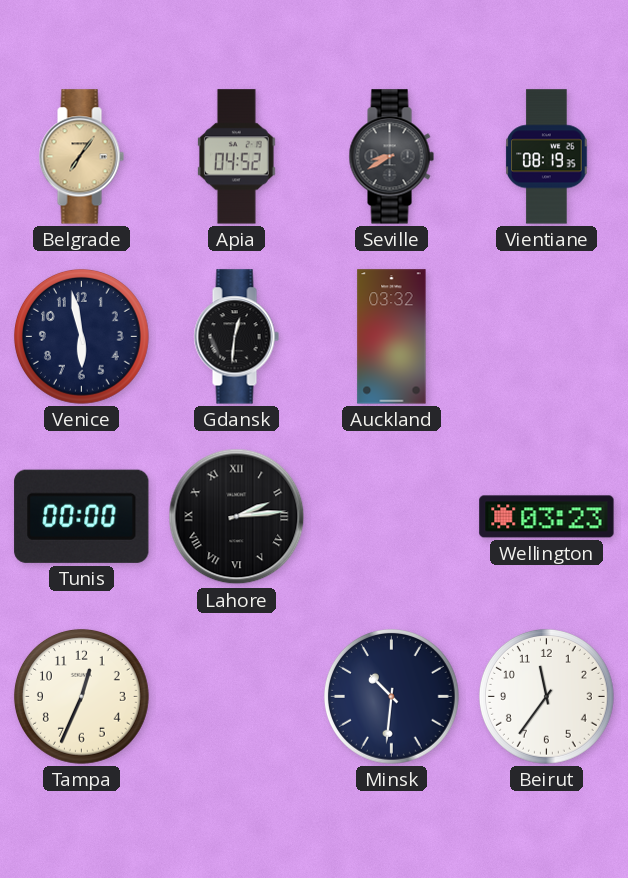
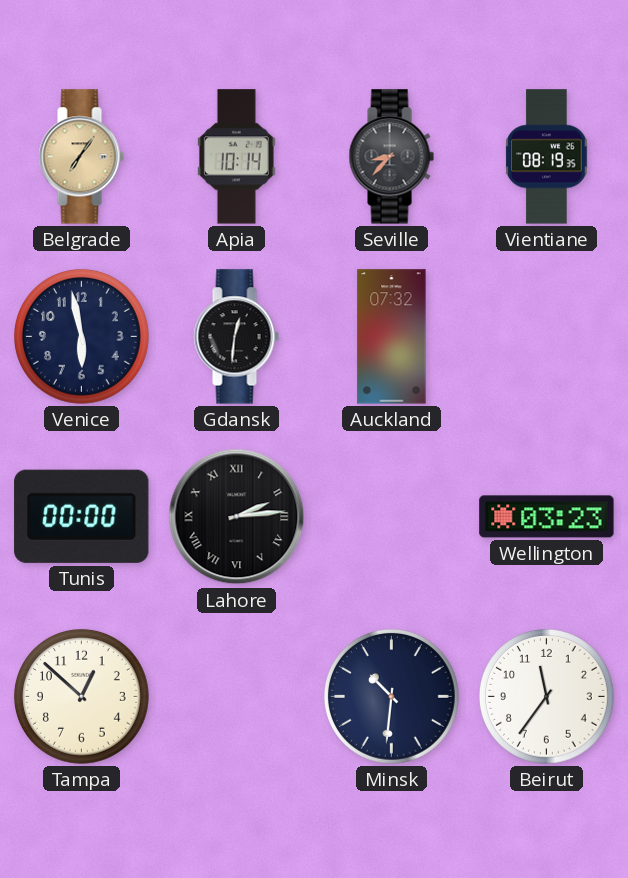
Apia: 04:52 -> 10:14
Seville: 8:40 -> 8:37
Auckland: 03:32 -> 07:32
Tampa: 12:34 -> 12:52
